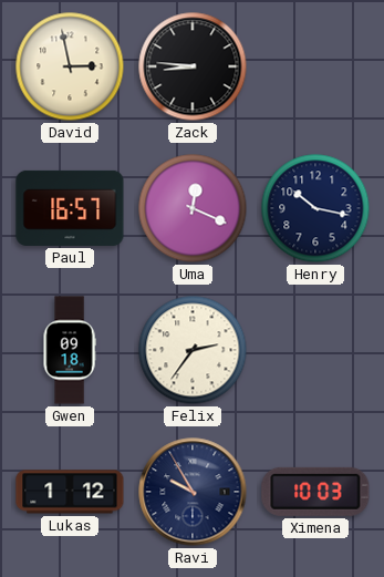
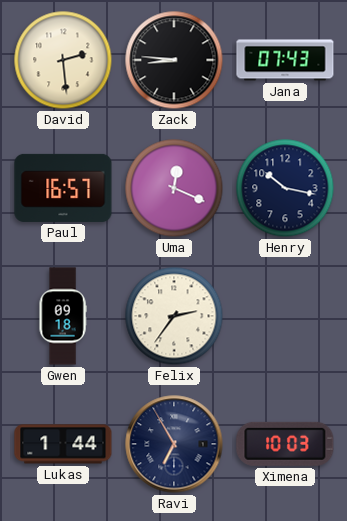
David: 2:58 -> 2:29
Jana: none -> 07:43
Lukas: 1:12 -> 1:44
Ravi: 9:55 -> 6:55
